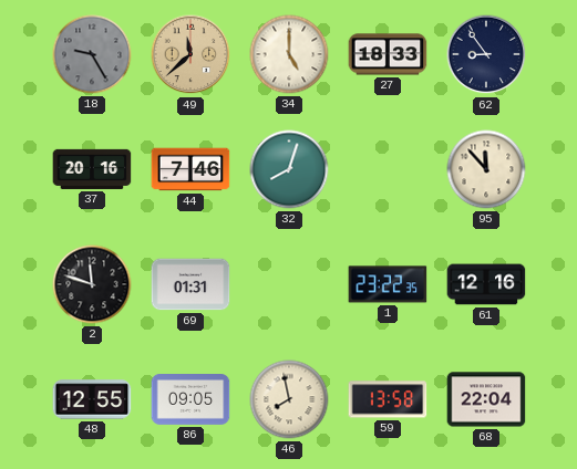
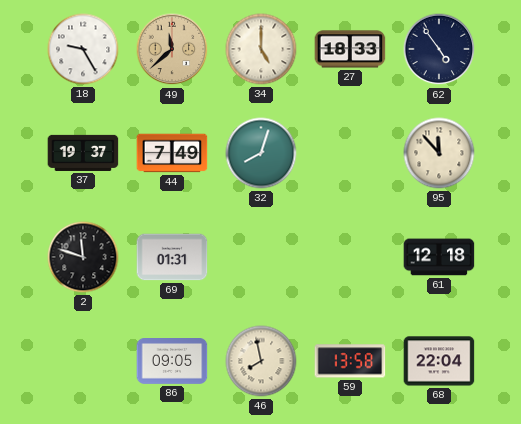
18 dial: grey -> white
62: 8:54 -> 4:54
37: 20:16 -> 19:37
44: 7:46 -> 7:49
1: 23:22 -> none
61: 12:16 -> 12:18
48: 12:55 -> none
